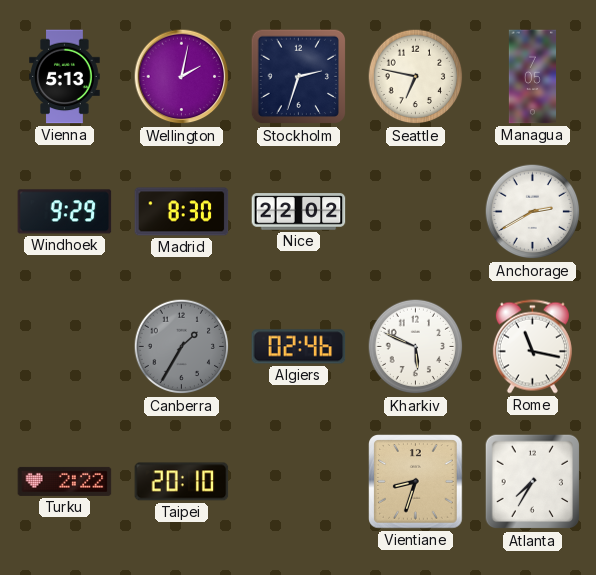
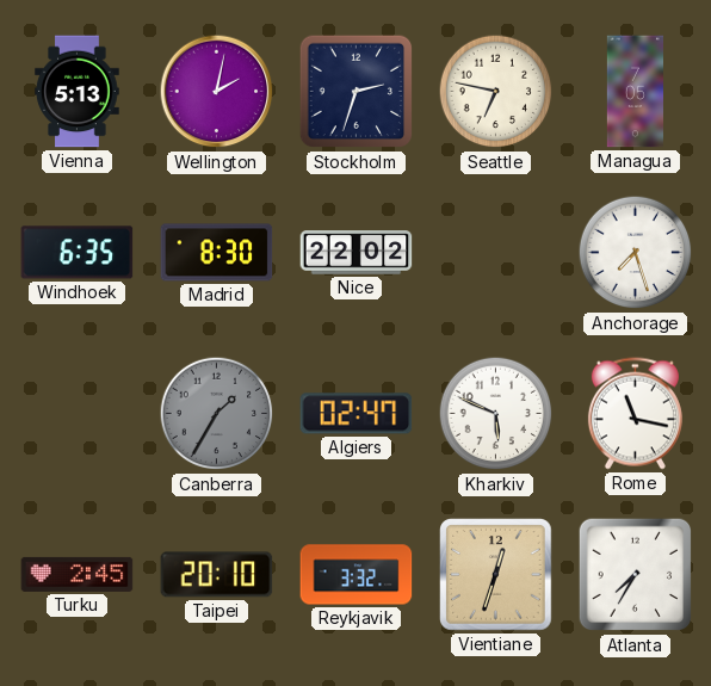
Windhoek: 9:29 -> 6:35
Anchorage: 2:40 -> 7:27
Algiers: 02:46 -> 02:47
Turku: 2:22 -> 2:45
Reykjavik: none -> 3:32
Vientiane: 8:33 -> 12:33
